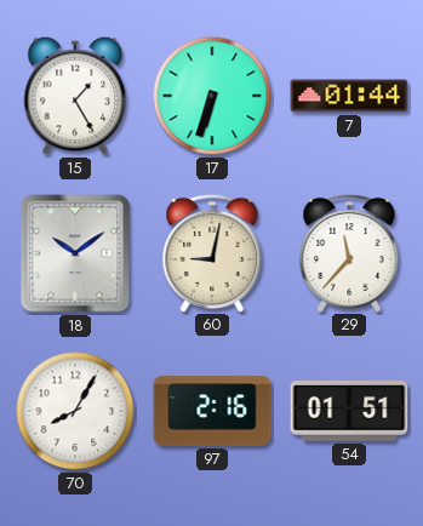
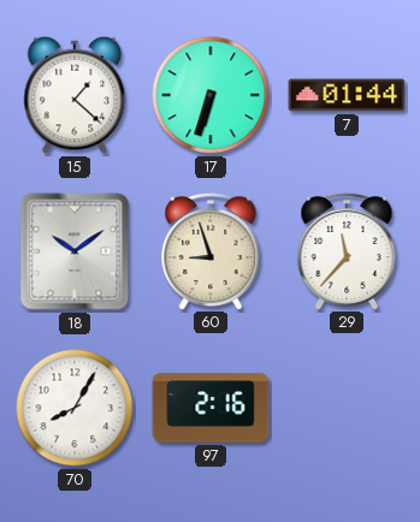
15: 1:25 -> 1:22
60: 9:02 -> 8:57
54: 01:51 -> none
